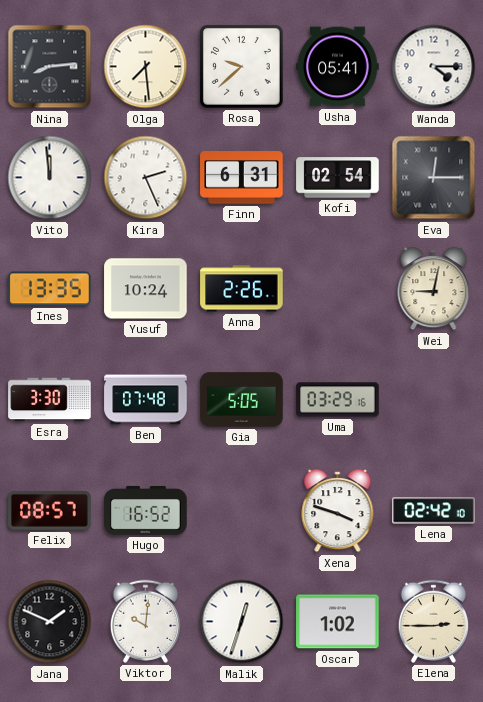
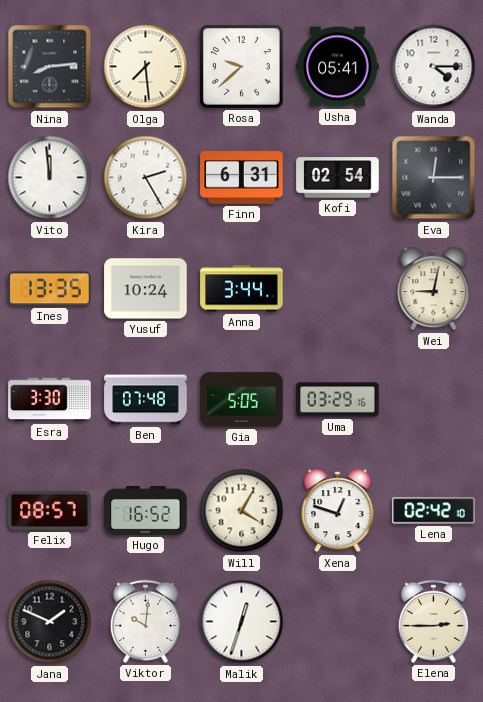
Kira: 2:26 -> 2:25
Anna: 2:26 -> 3:44
Will: none -> 4:05
Xena: 3:48 -> 12:48
Oscar: 1:02 -> none
